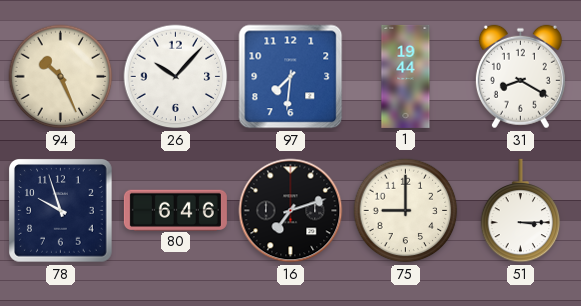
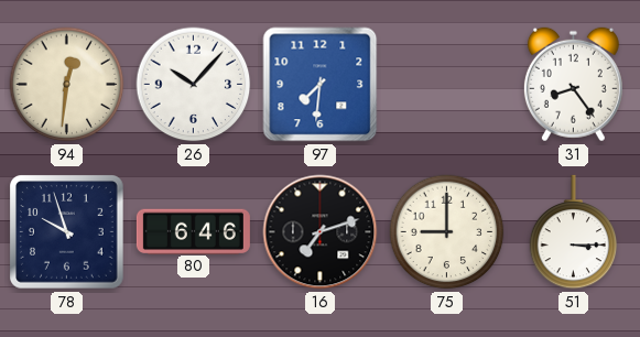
94: 10:26 -> 12:31
1: 19:44 -> none
31: 8:20 -> 8:24
